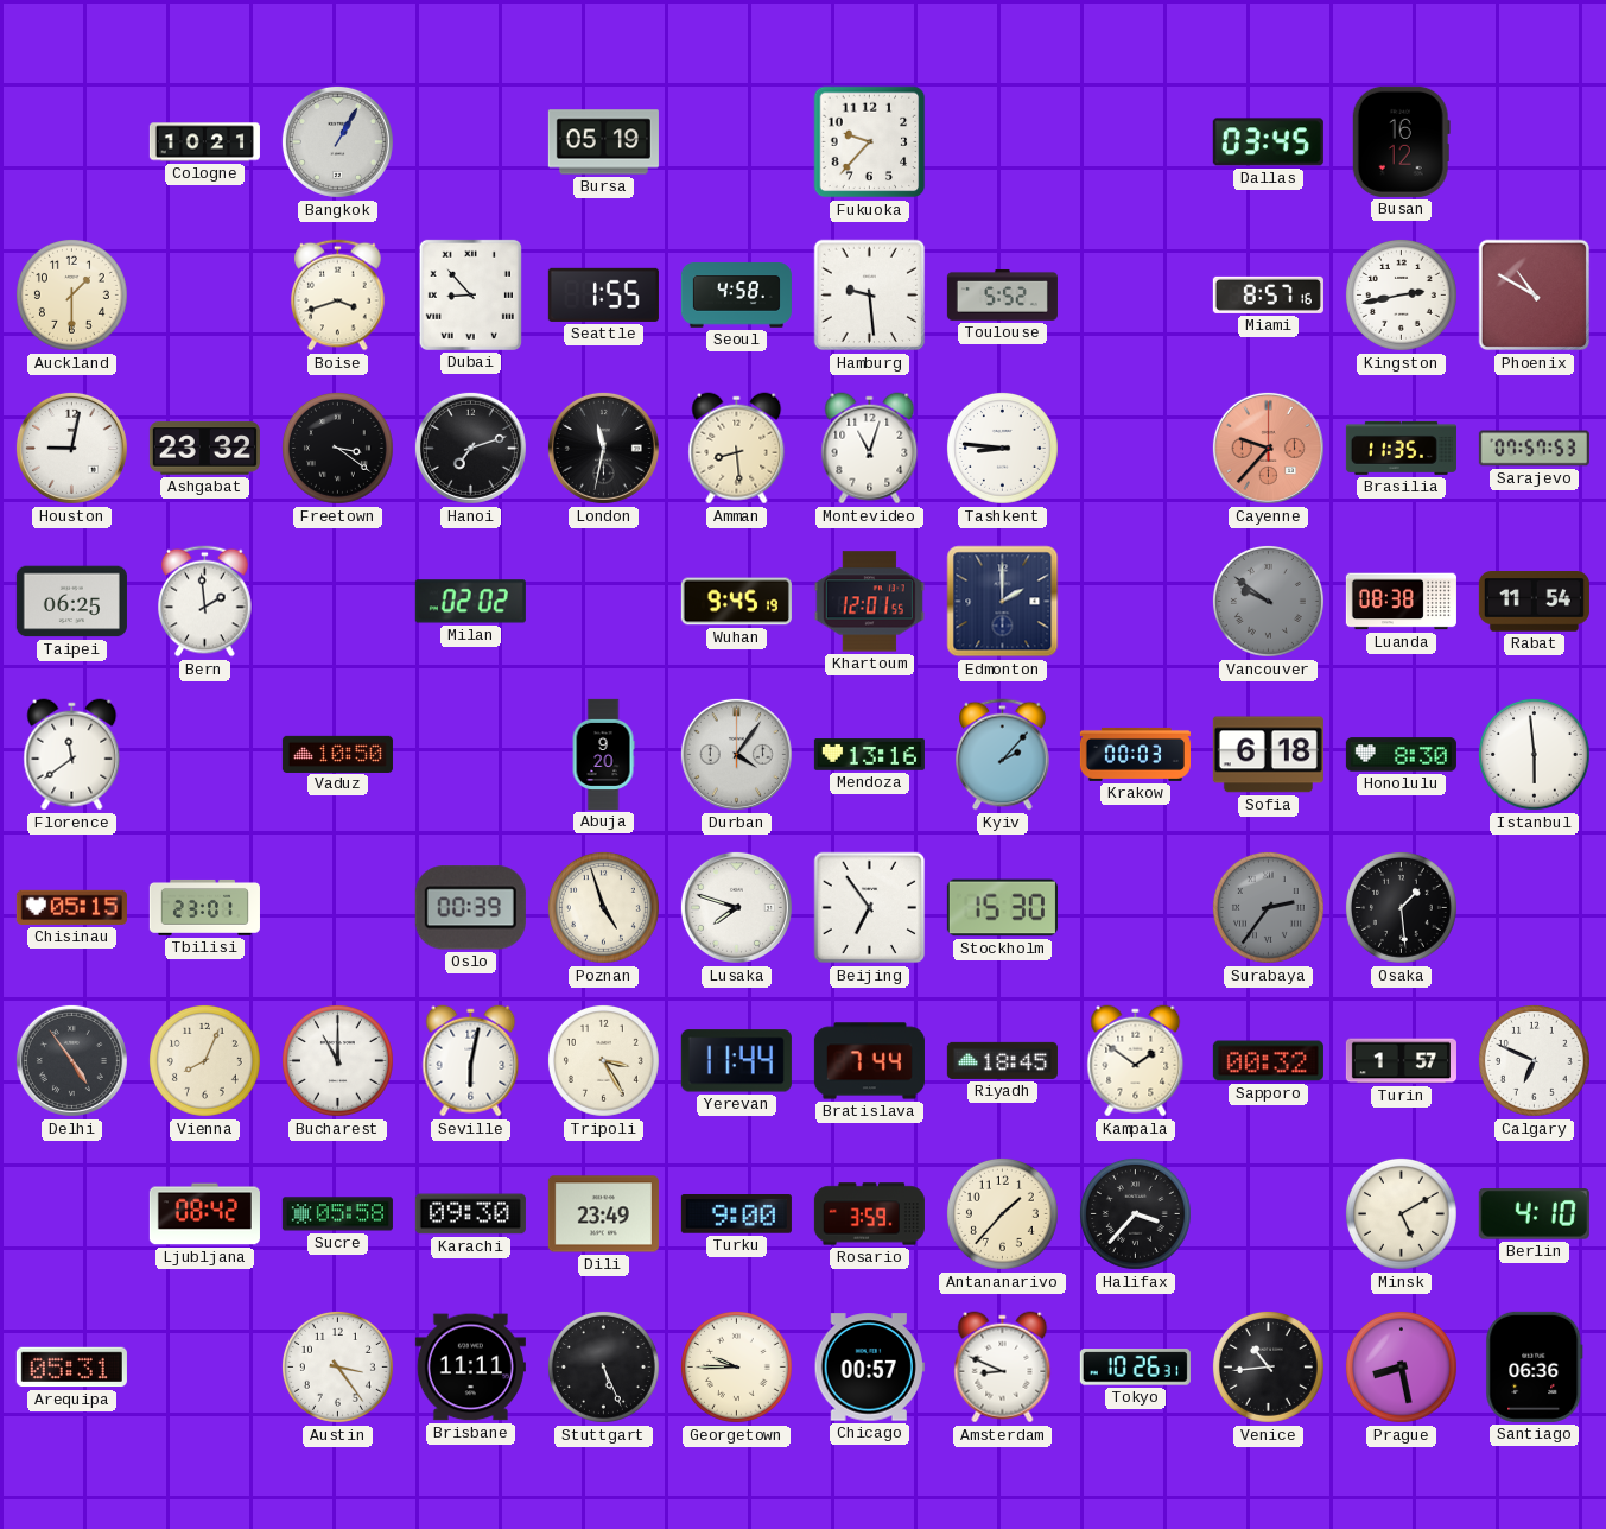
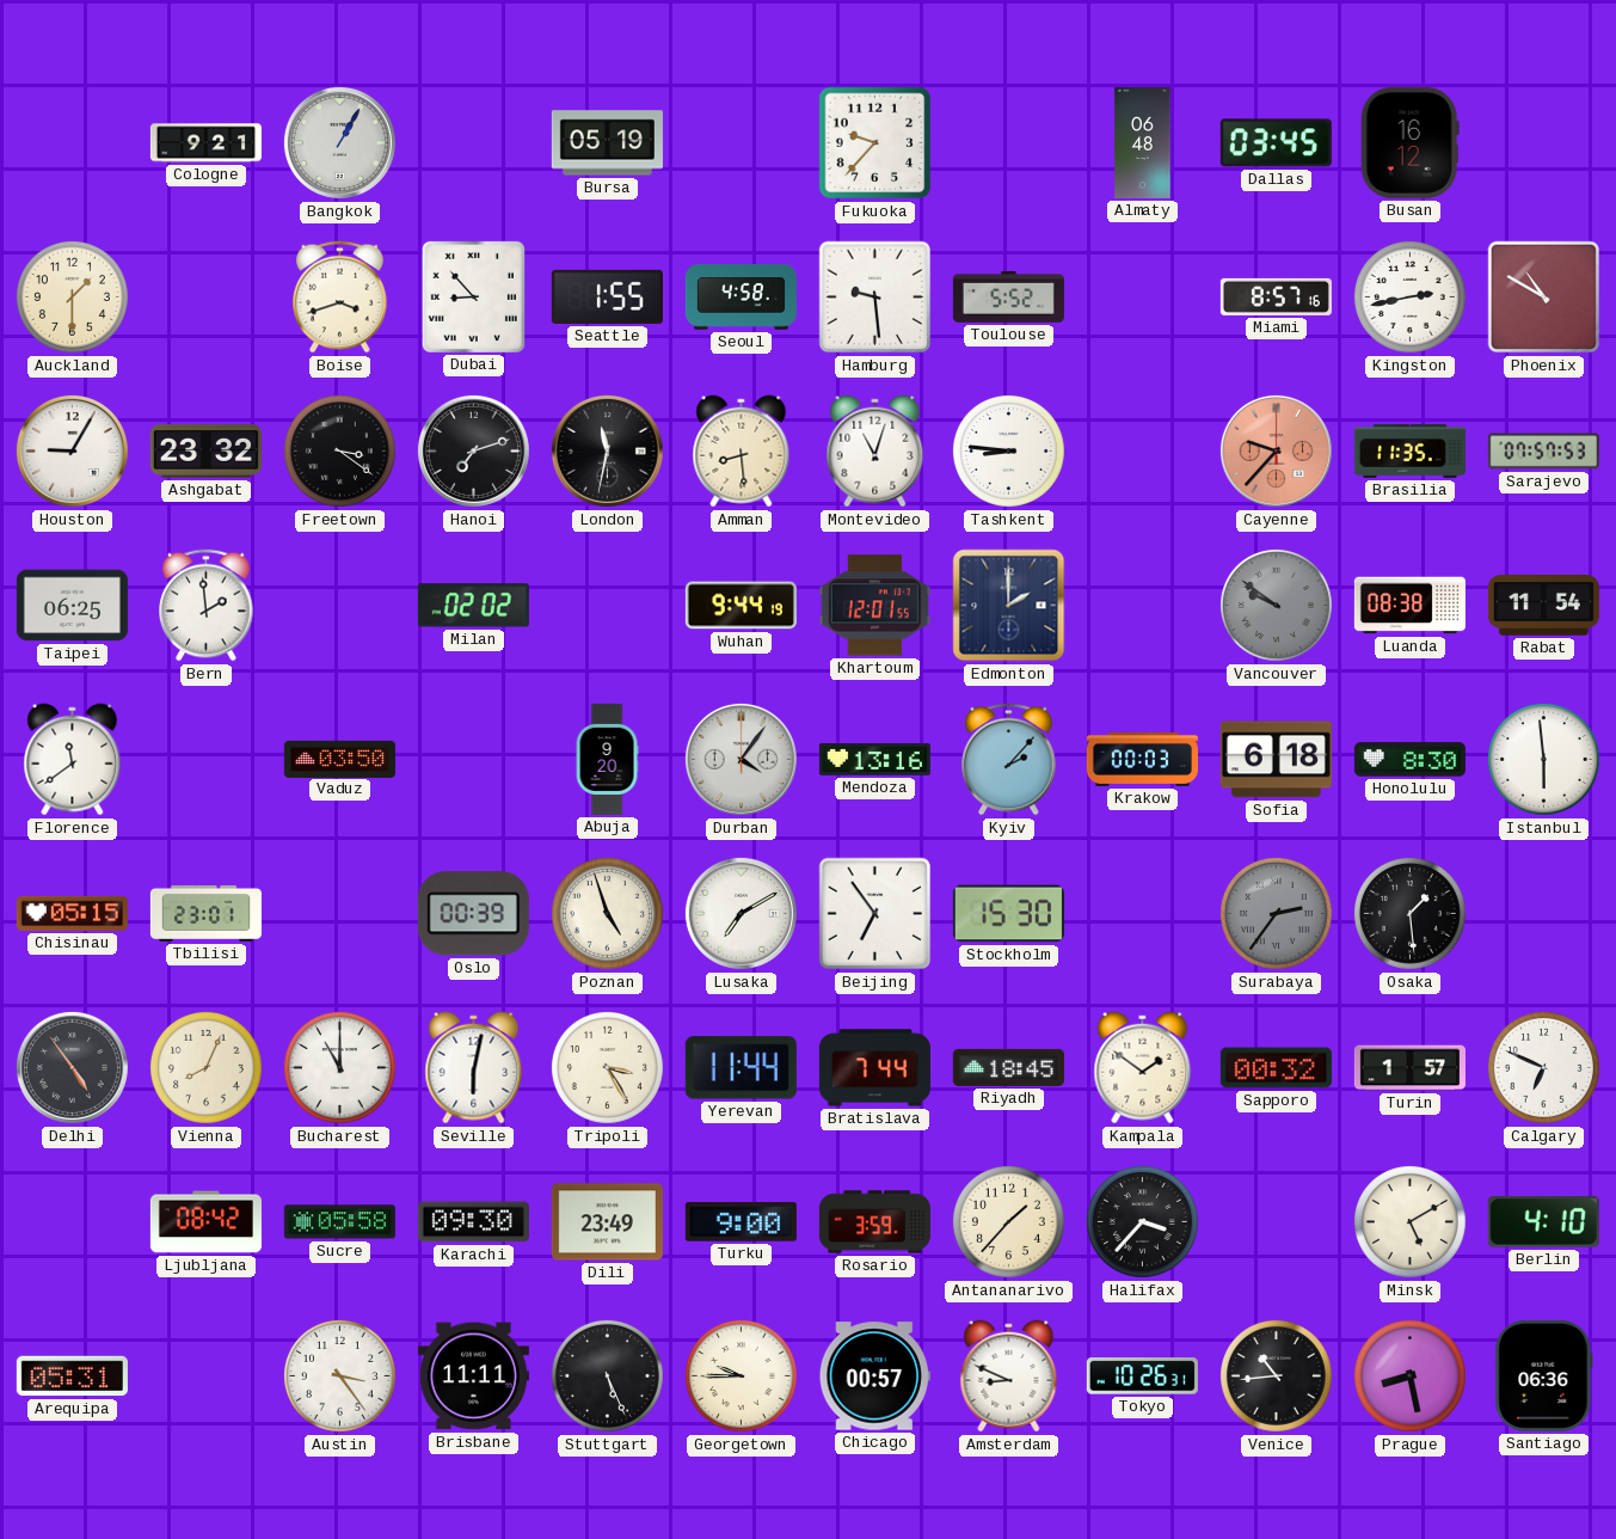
Cologne: 10:21 -> 9:21
Almaty: none -> 06:48
Houston: 9:02 -> 9:05
Wuhan: 9:45 -> 9:44
Vaduz: 10:50 -> 03:50
Lusaka: 7:48 -> 7:10
